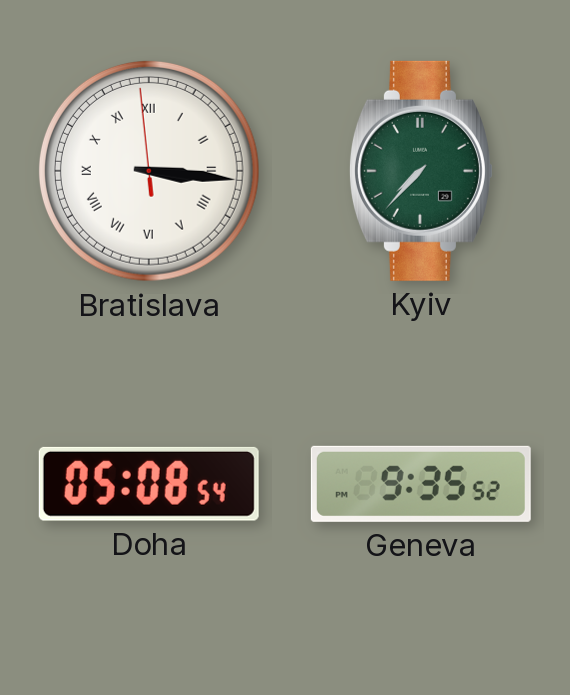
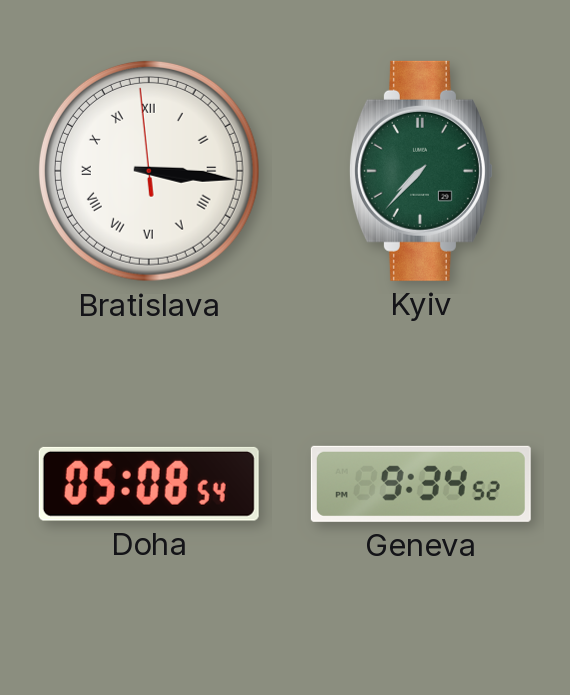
Geneva: 9:35 -> 9:34
